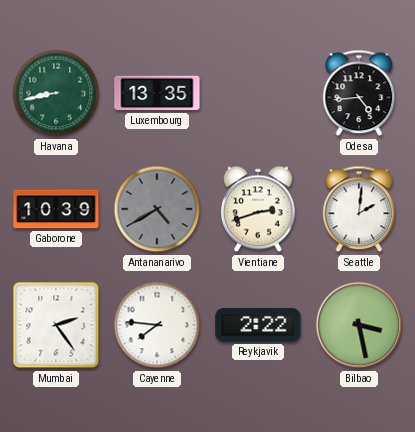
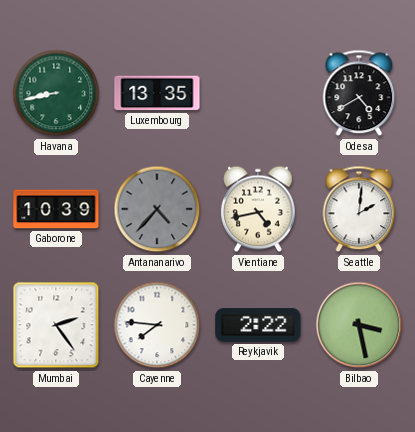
Odesa: 4:44 -> 4:40
Antananarivo: 4:40 -> 4:37
Vientiane: 2:42 -> 4:43
